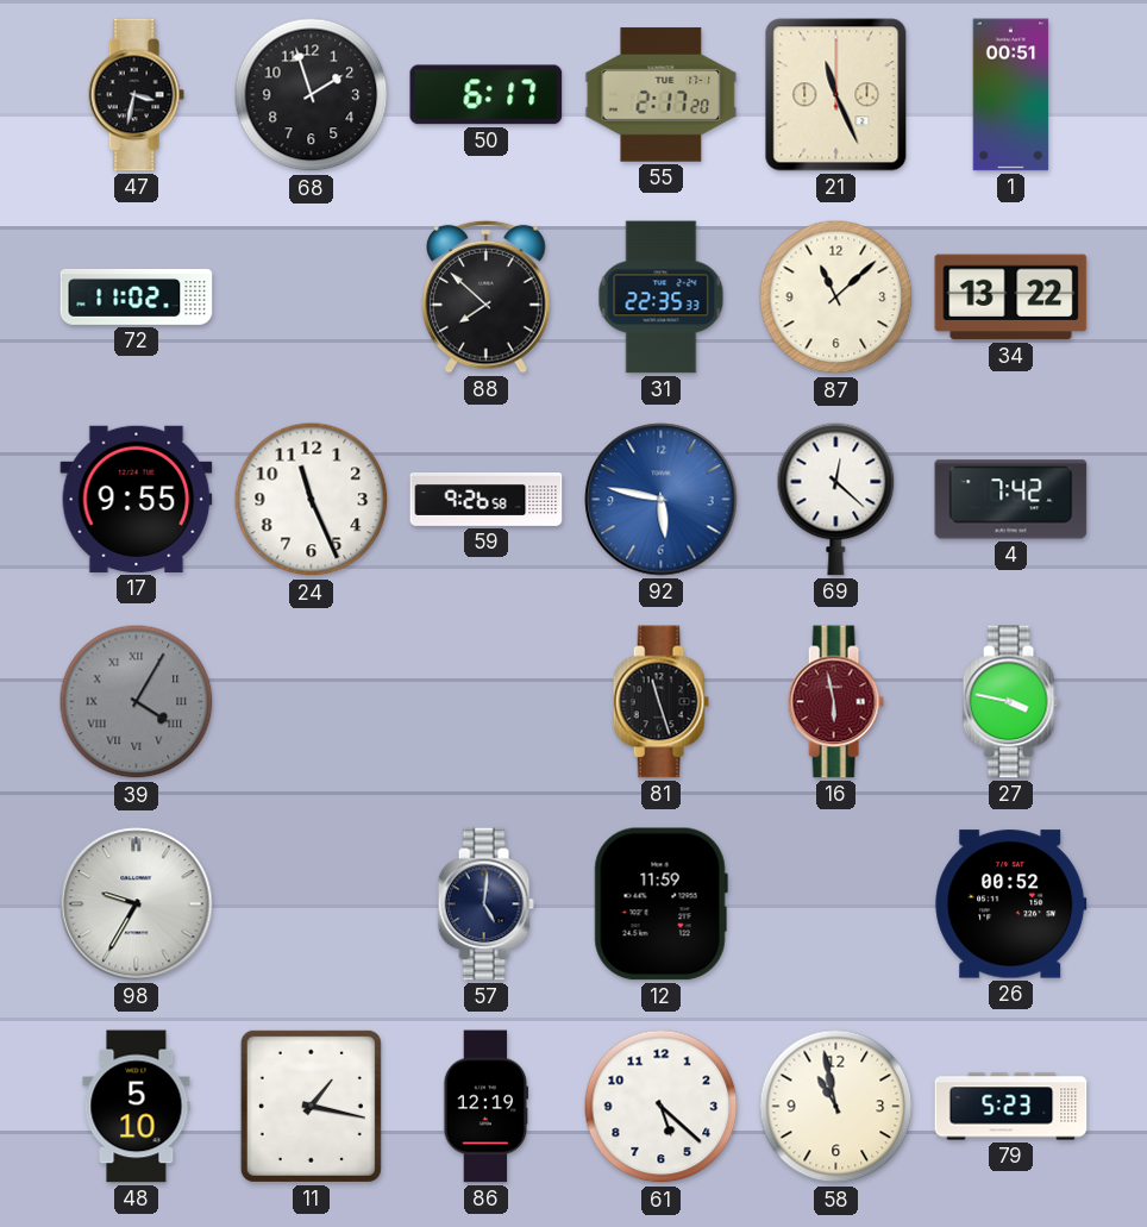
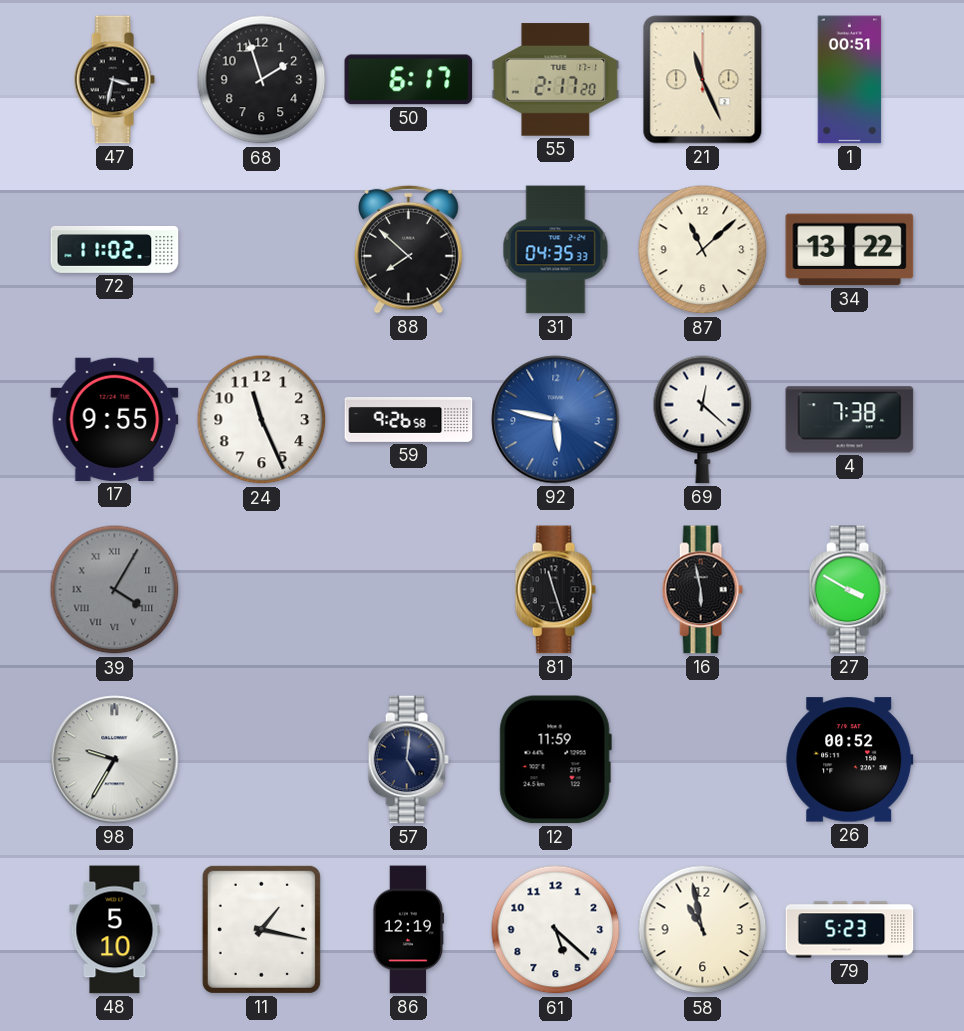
31: 22:35 -> 04:35
4: 7:42 -> 7:38
16 dial: burgundy -> black
27: 3:47 -> 3:50
